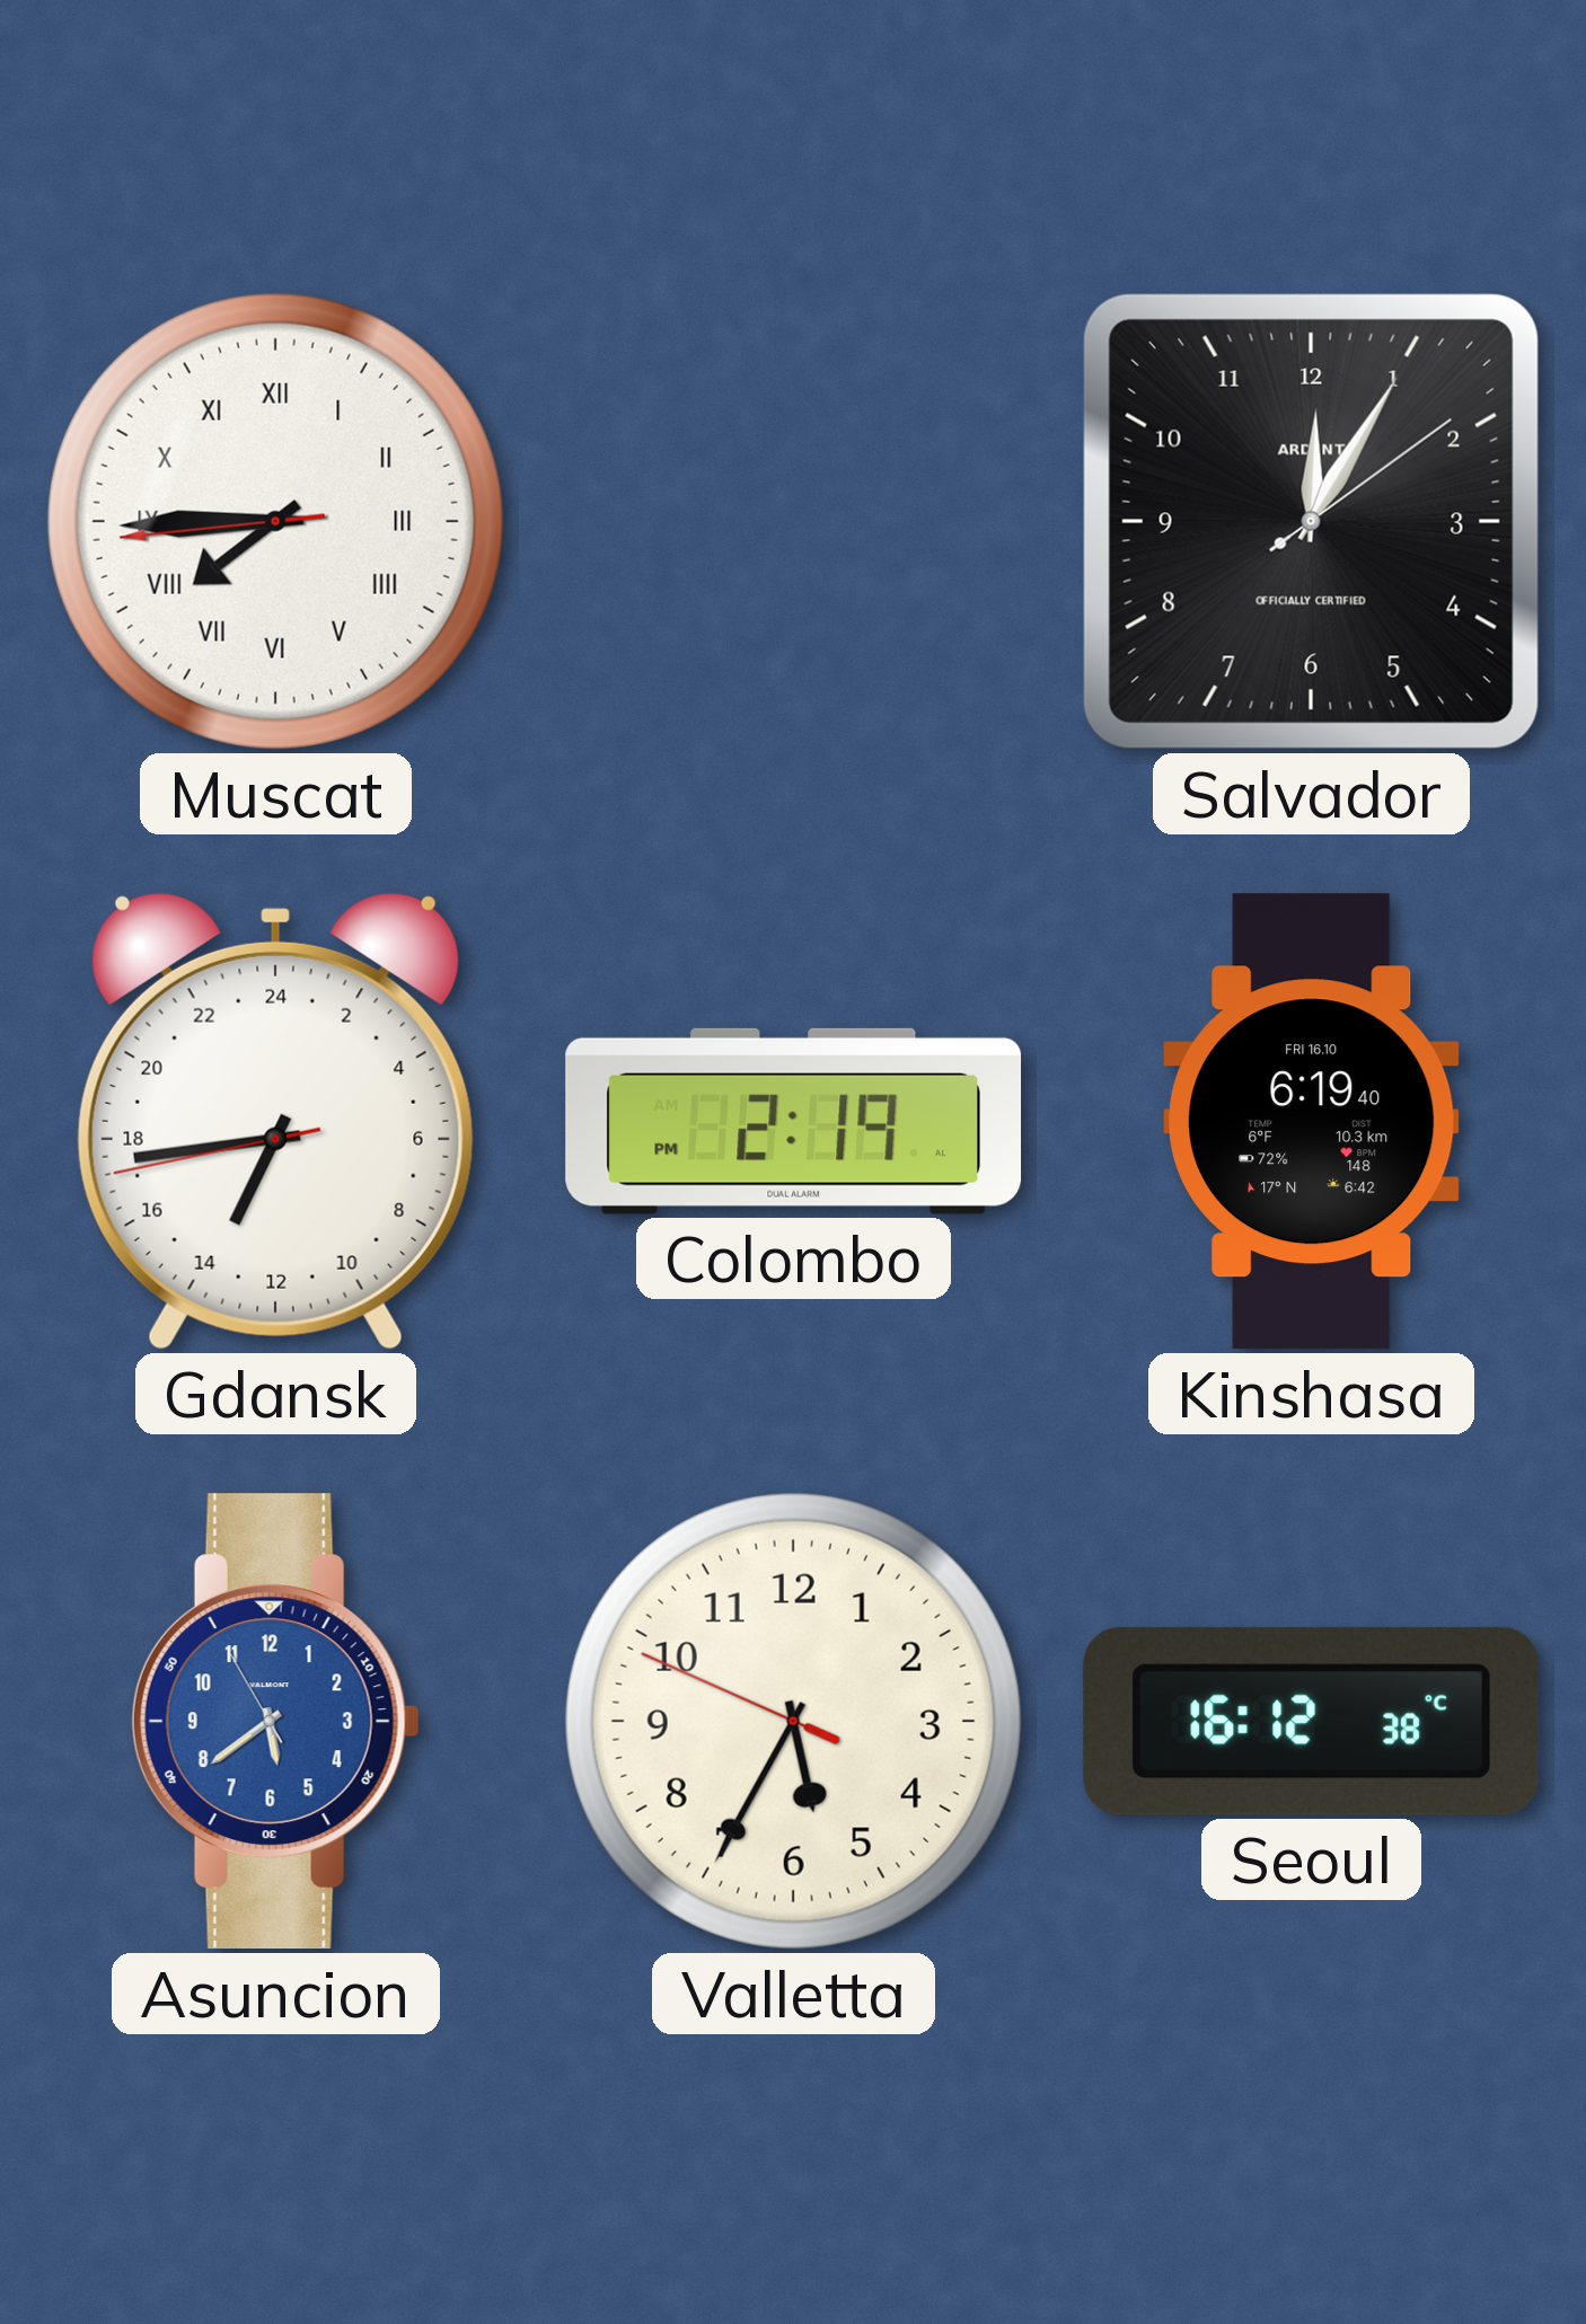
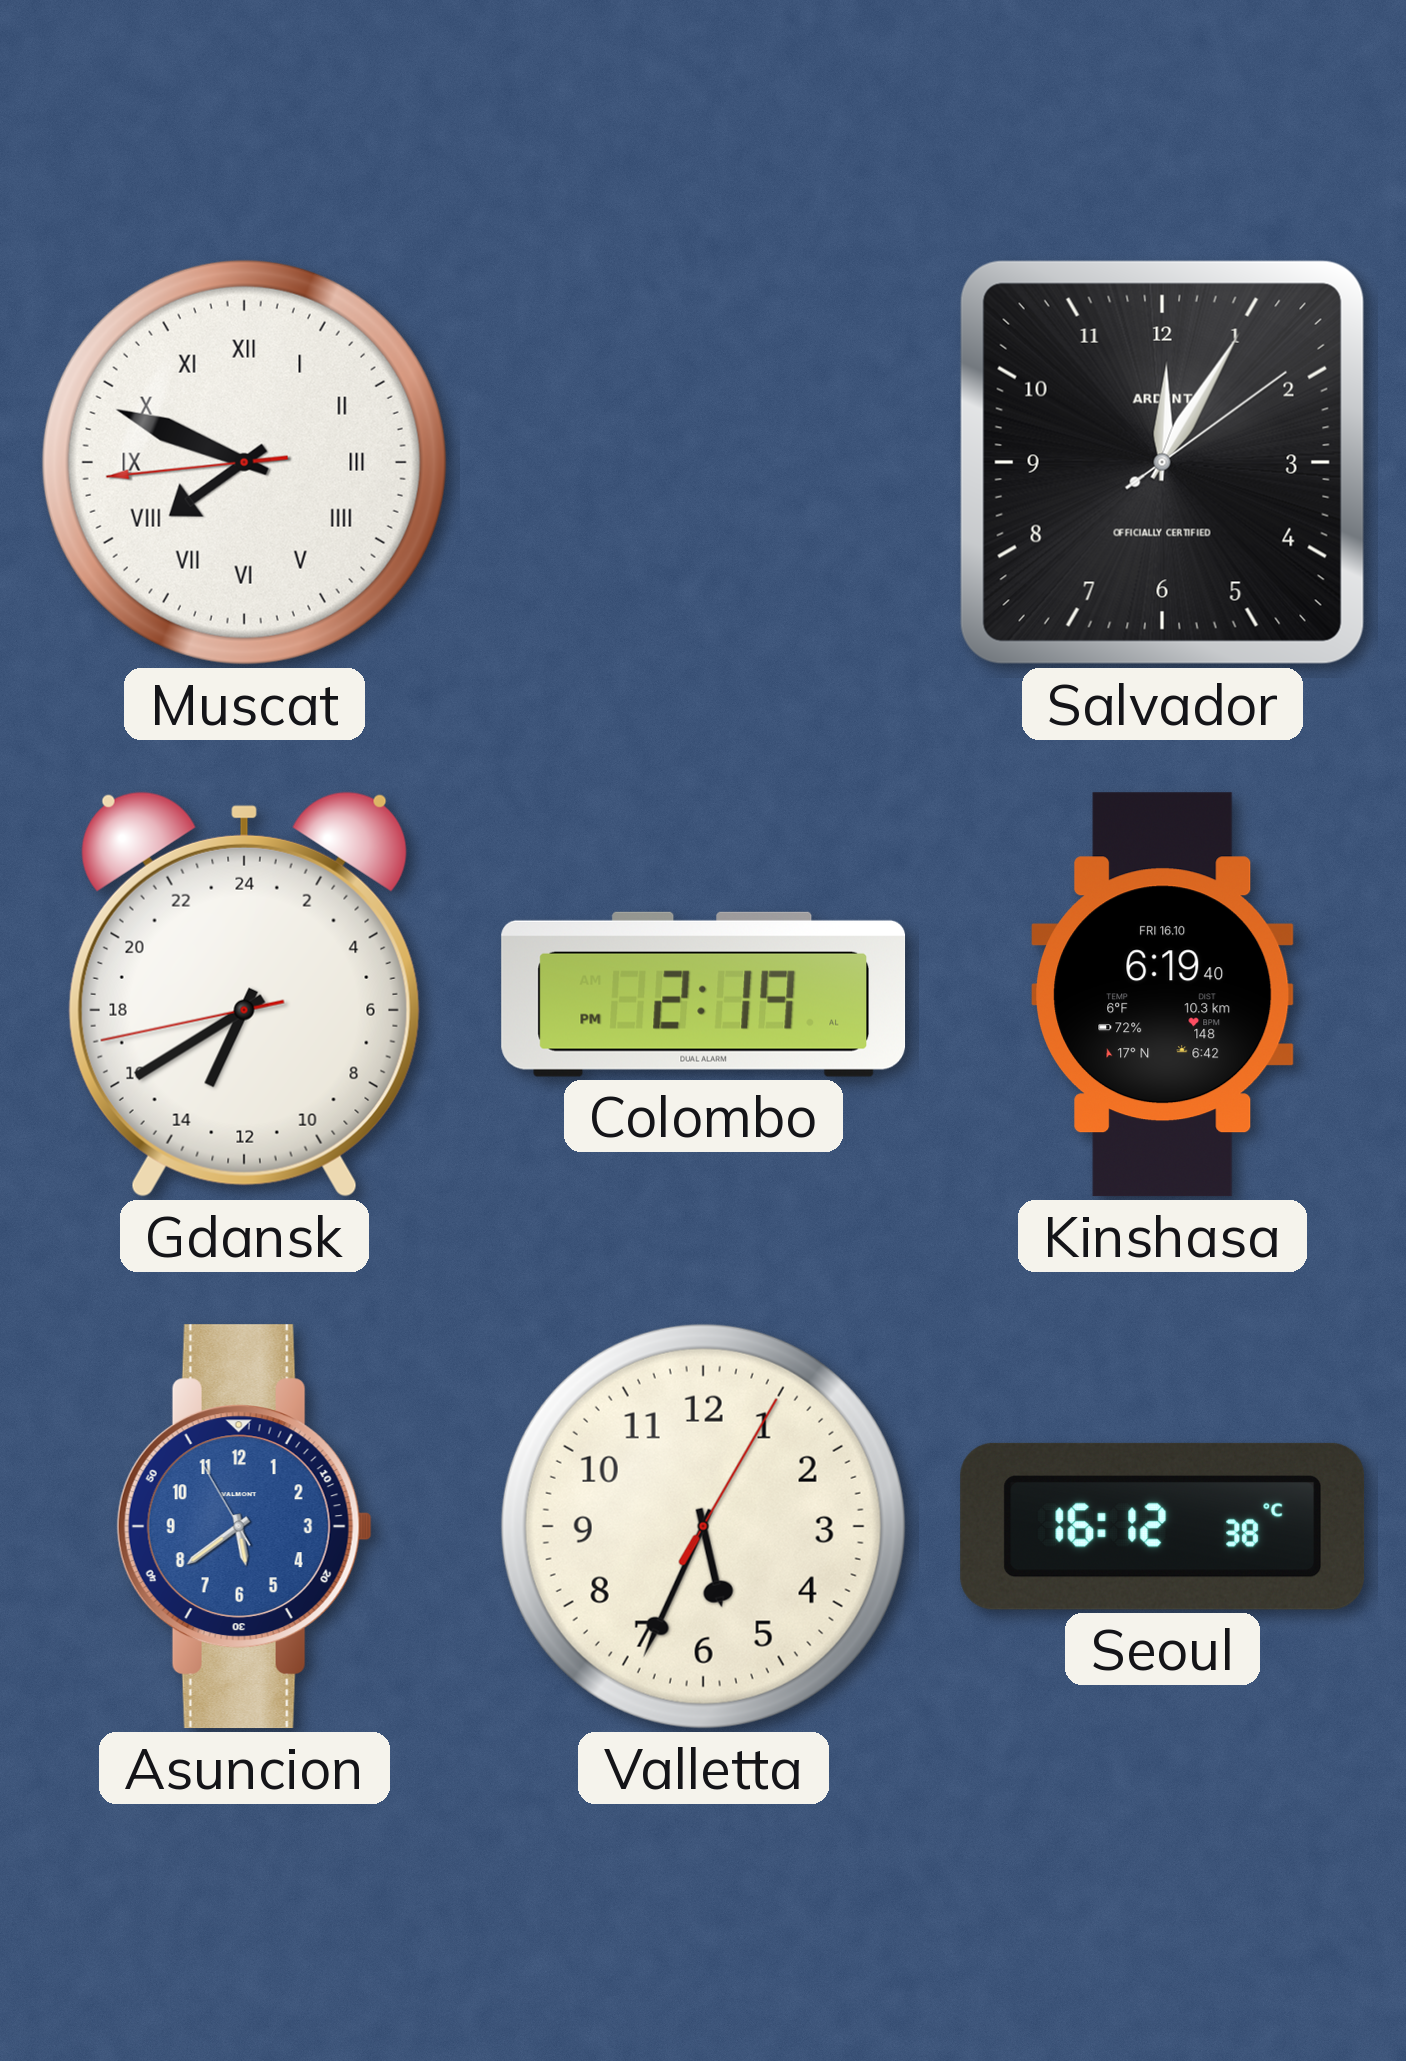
Muscat: 7:44 -> 7:48
Gdansk: 13:43 -> 13:39
Valletta: 5:34:49 -> 5:34:05
